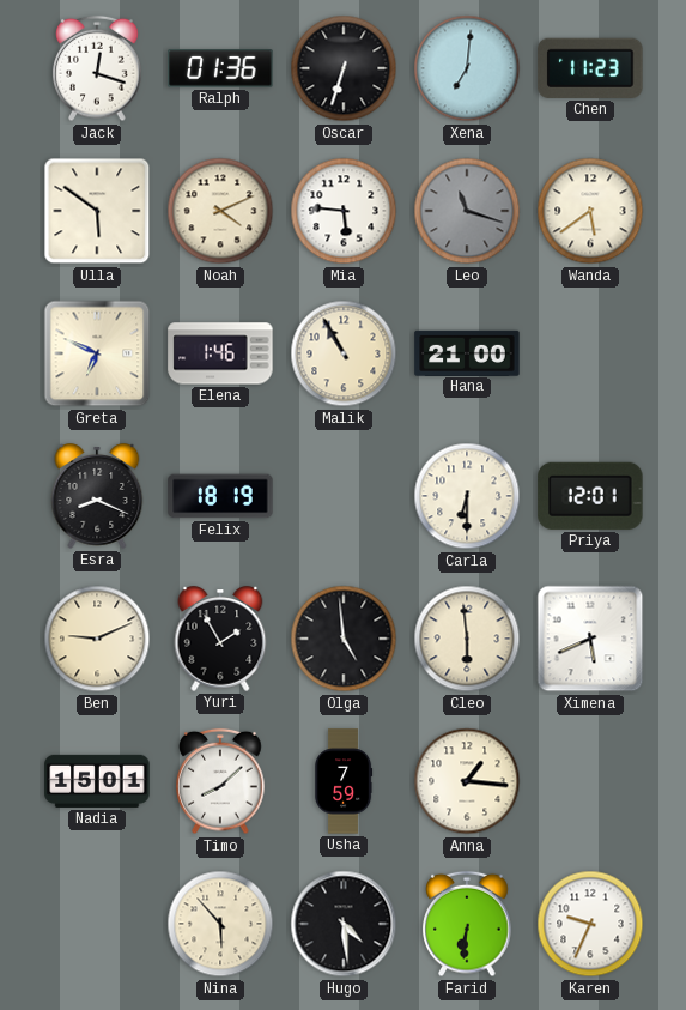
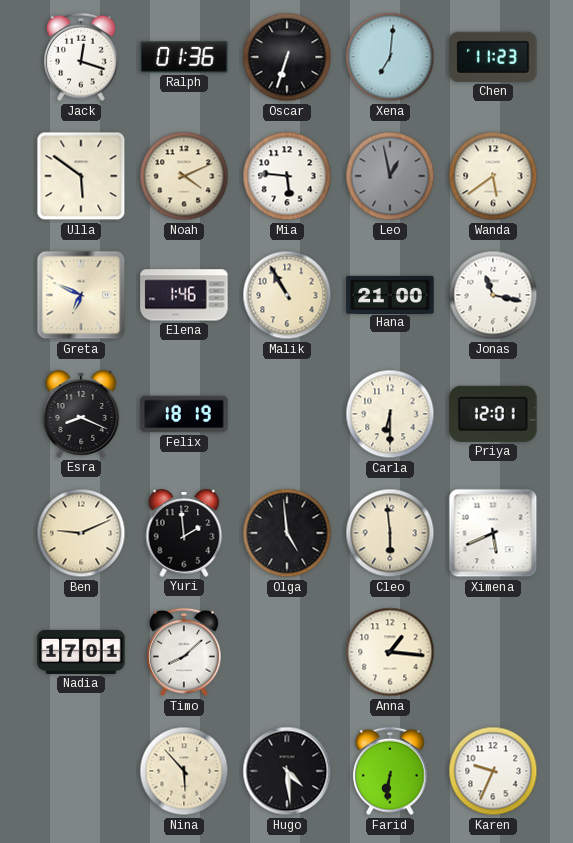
Leo: 11:18 -> 12:58
Jonas: none -> 11:17
Yuri: 1:55 -> 1:59
Nadia: 15:01 -> 17:01
Usha: 7:59 -> none
